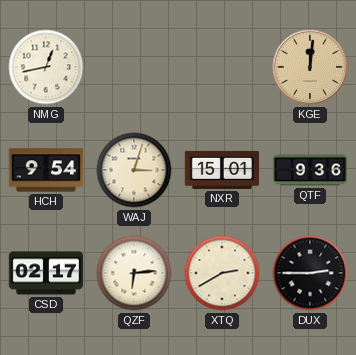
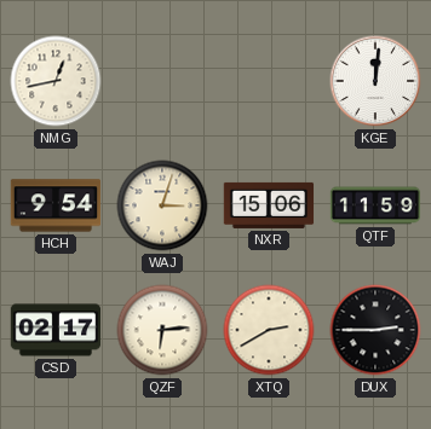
KGE dial: champagne -> white
NXR: 15:01 -> 15:06
QTF: 9:36 -> 11:59
